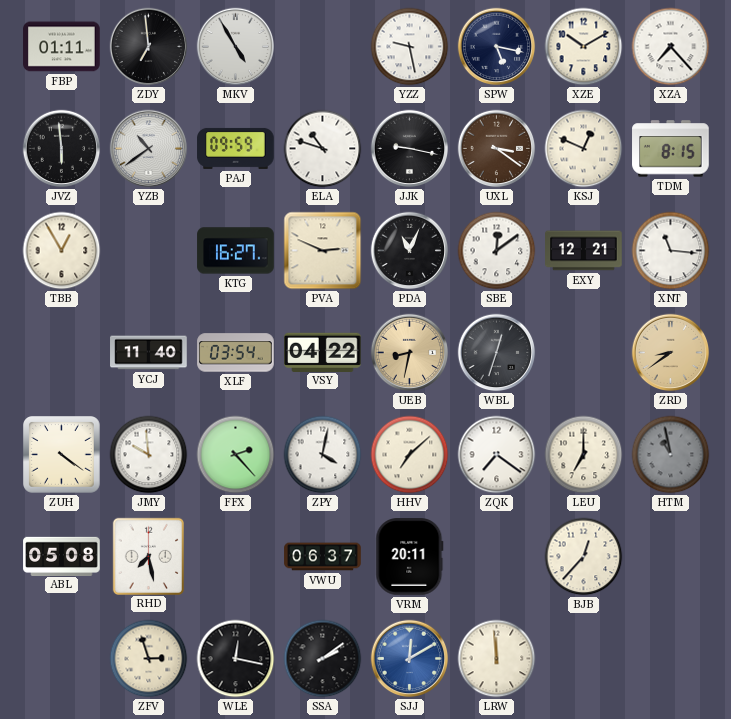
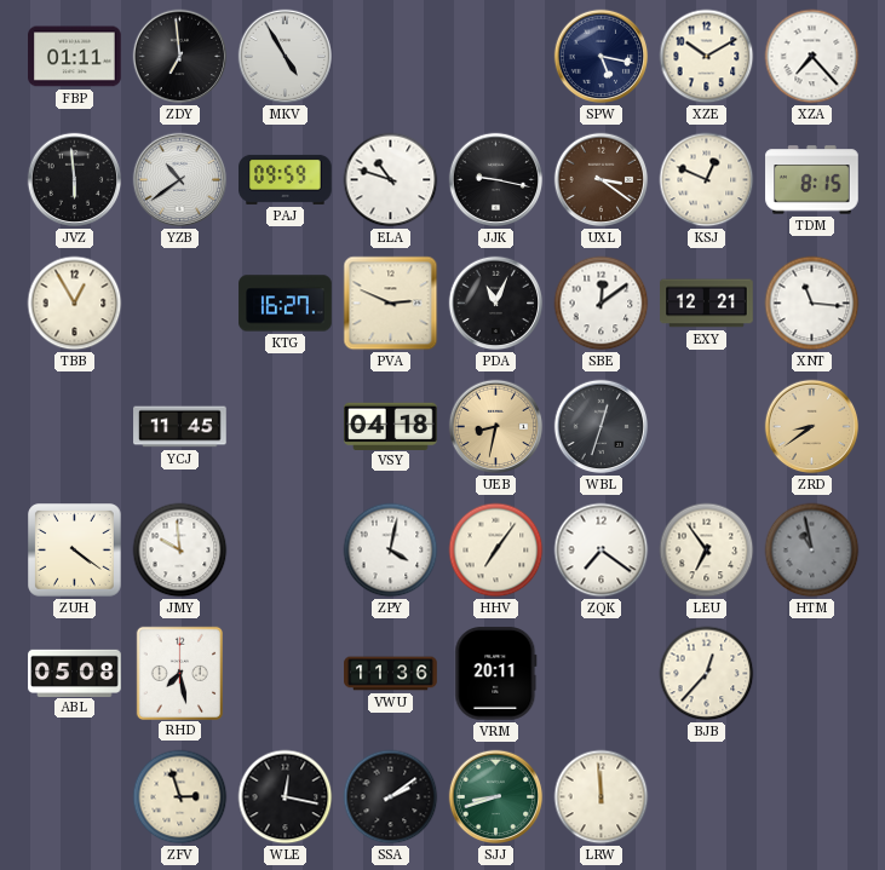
YZZ: 9:28 -> none
YCJ: 11:40 -> 11:45
XLF: 03:54 -> none
VSY: 04:22 -> 04:18
FFX: 2:23 -> none
HHV: 7:08 -> 7:06
LEU: 7:00 -> 6:54
VWU: 06:37 -> 11:36
SJJ: 12:10 -> 8:42
SJJ dial: blue -> green
